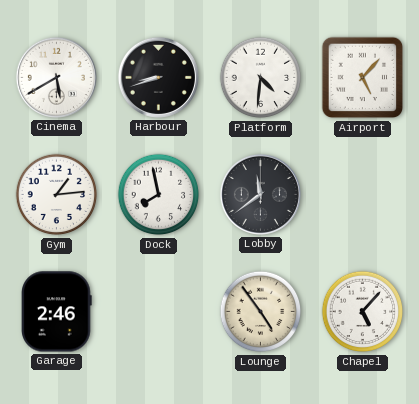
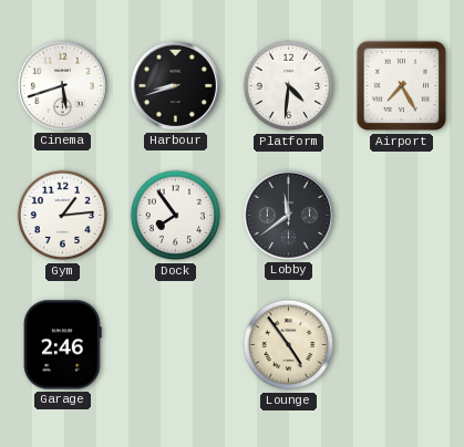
Cinema: 5:40 -> 5:42
Airport: 5:07 -> 7:25
Dock: 7:58 -> 7:54
Chapel: 5:07 -> none
